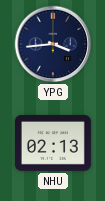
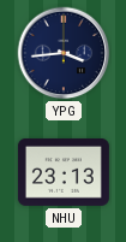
NHU: 02:13 -> 23:13
